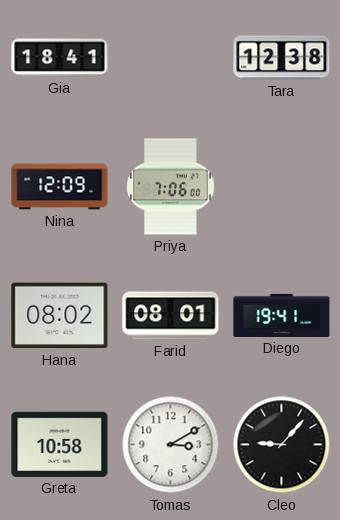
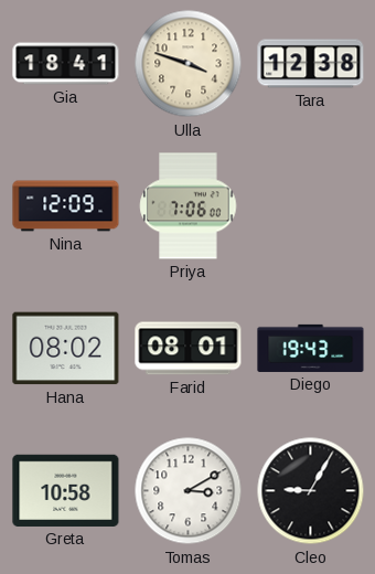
Ulla: none -> 3:48
Diego: 19:41 -> 19:43
Cleo: 9:07 -> 9:05
